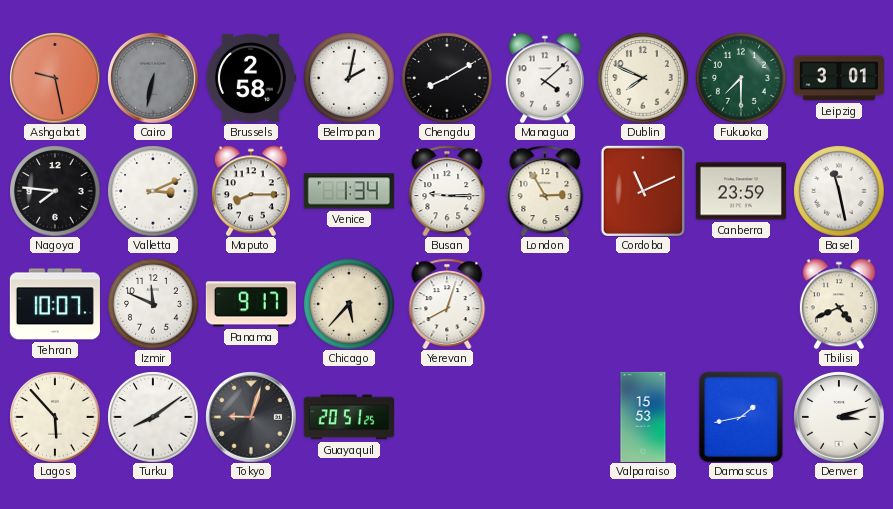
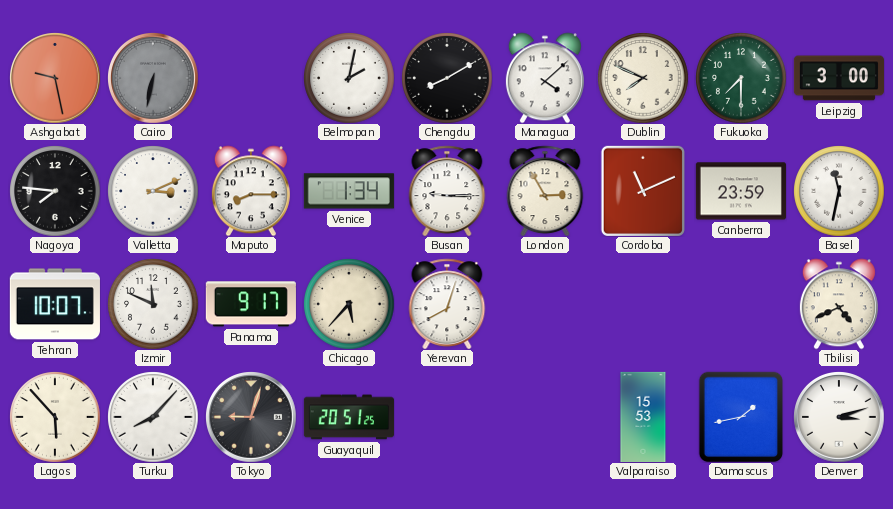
Brussels: 2:58 -> none
Leipzig: 3:01 -> 3:00
Basel: 11:28 -> 11:32
Turku: 8:09 -> 8:07
